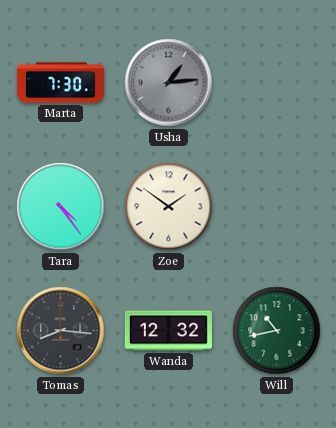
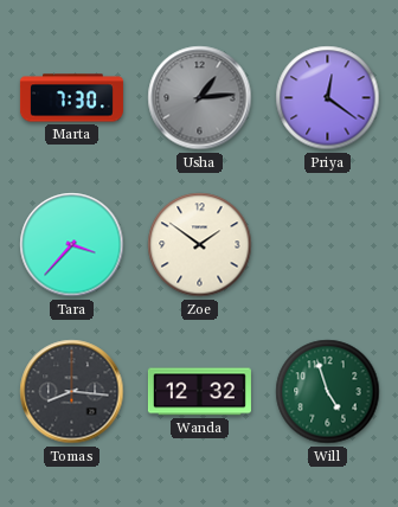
Priya: none -> 12:21
Tara: 4:24 -> 3:37
Will: 10:43 -> 4:57
